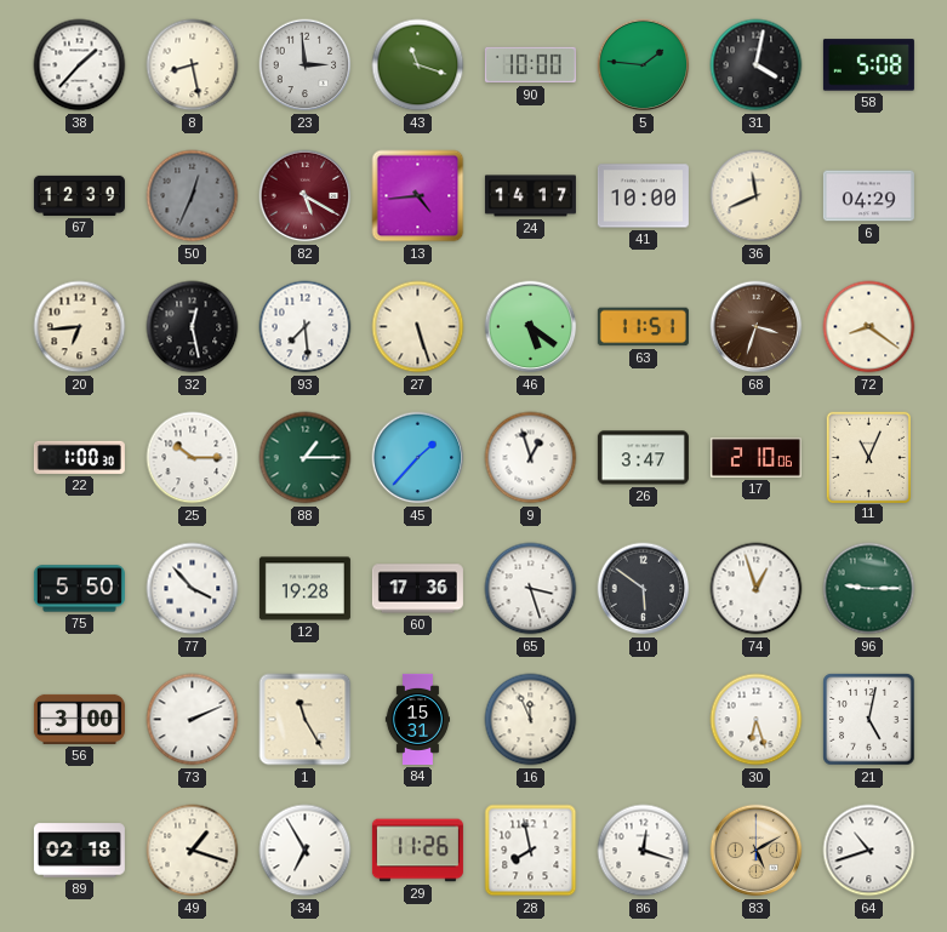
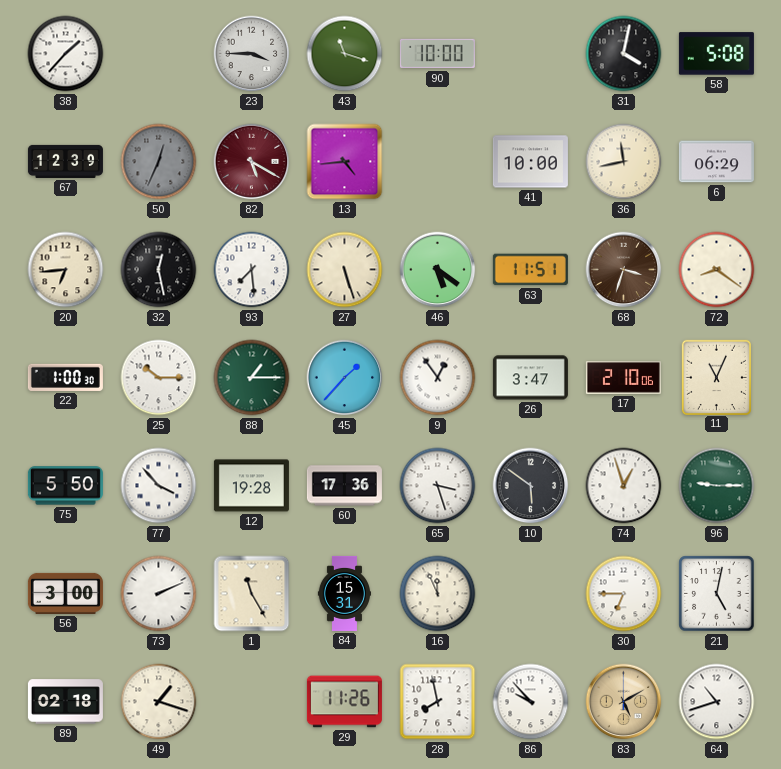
8: 8:28 -> none
23: 2:59 -> 3:45
5: 1:46 -> none
24: 14:17 -> none
36: 11:41 -> 11:43
6: 04:29 -> 06:29
9: 12:57 -> 12:54
30: 6:27 -> 6:45
34: 6:55 -> none
86: 12:18 -> 9:53
